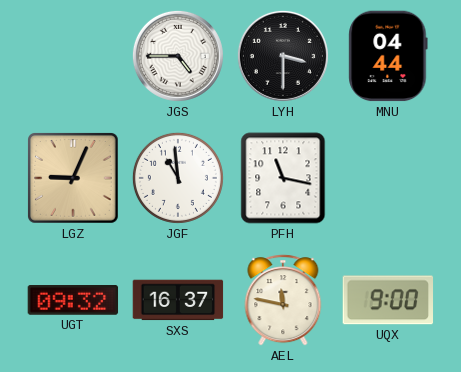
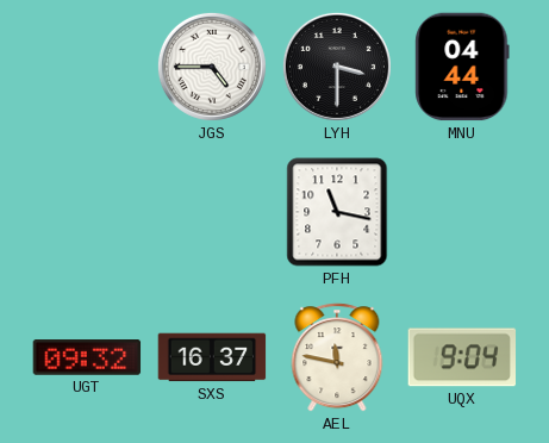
LGZ: 9:04 -> none
JGF: 10:59 -> none
UQX: 9:00 -> 9:04
